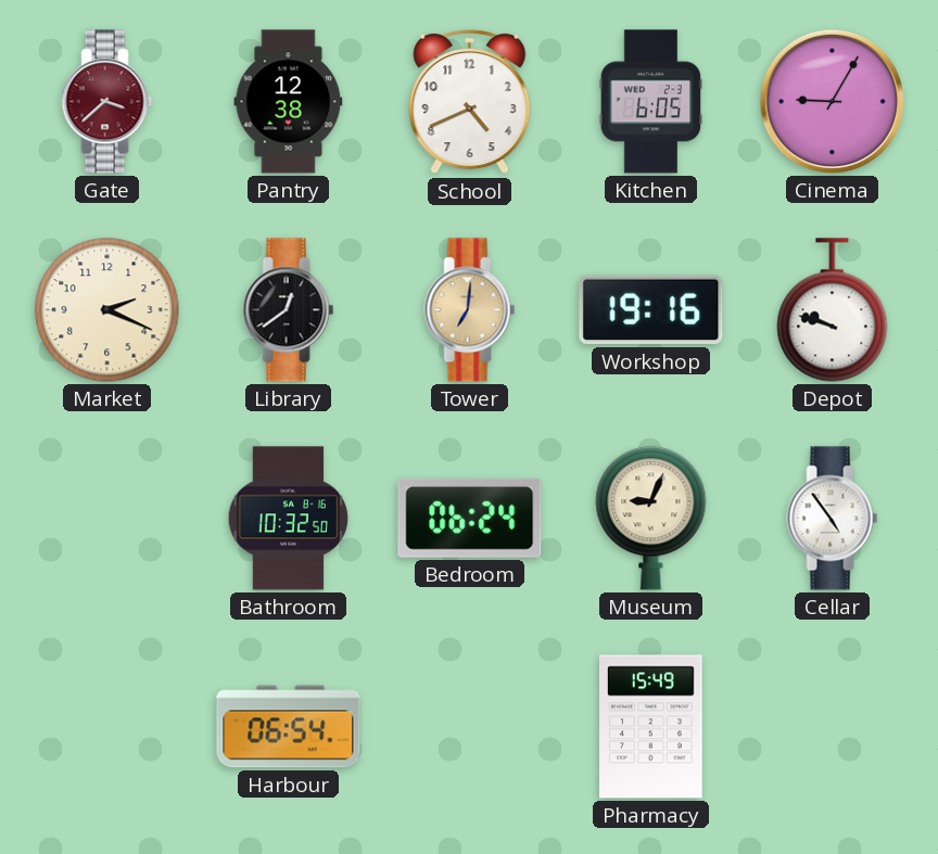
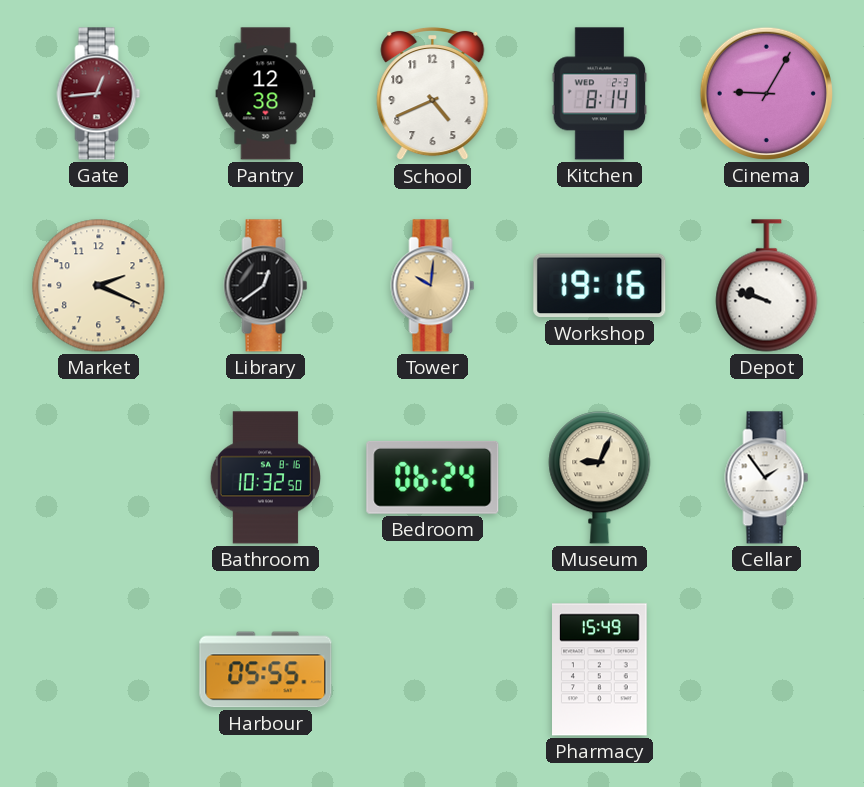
Gate: 3:38 -> 12:44
Kitchen: 6:05 -> 8:14
Tower: 7:01 -> 10:01
Cellar: 4:54 -> 1:54
Harbour: 06:54 -> 05:55
